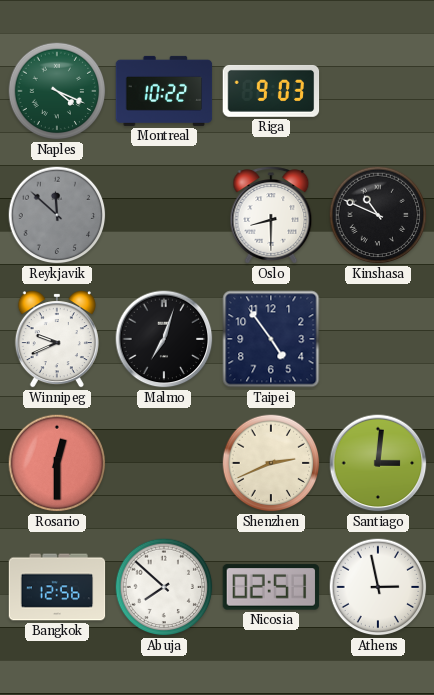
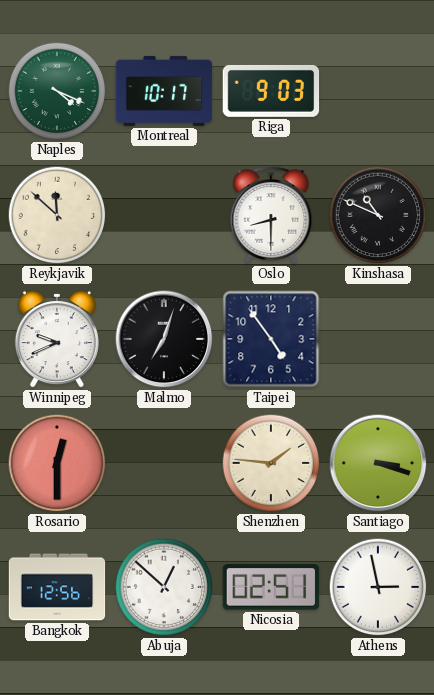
Montreal: 10:22 -> 10:17
Reykjavik dial: grey -> cream
Shenzhen: 2:41 -> 1:46
Santiago: 3:01 -> 3:18
Abuja: 7:52 -> 12:52
